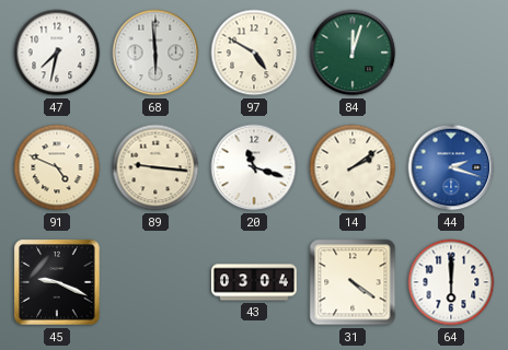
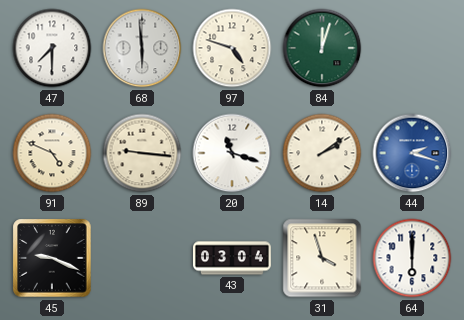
47: 7:32 -> 7:30
97: 4:50 -> 4:48
31: 4:21 -> 3:57
